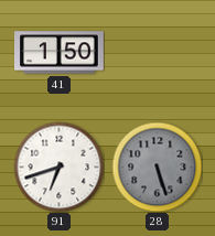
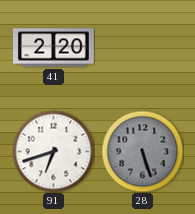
41: 1:50 -> 2:20
